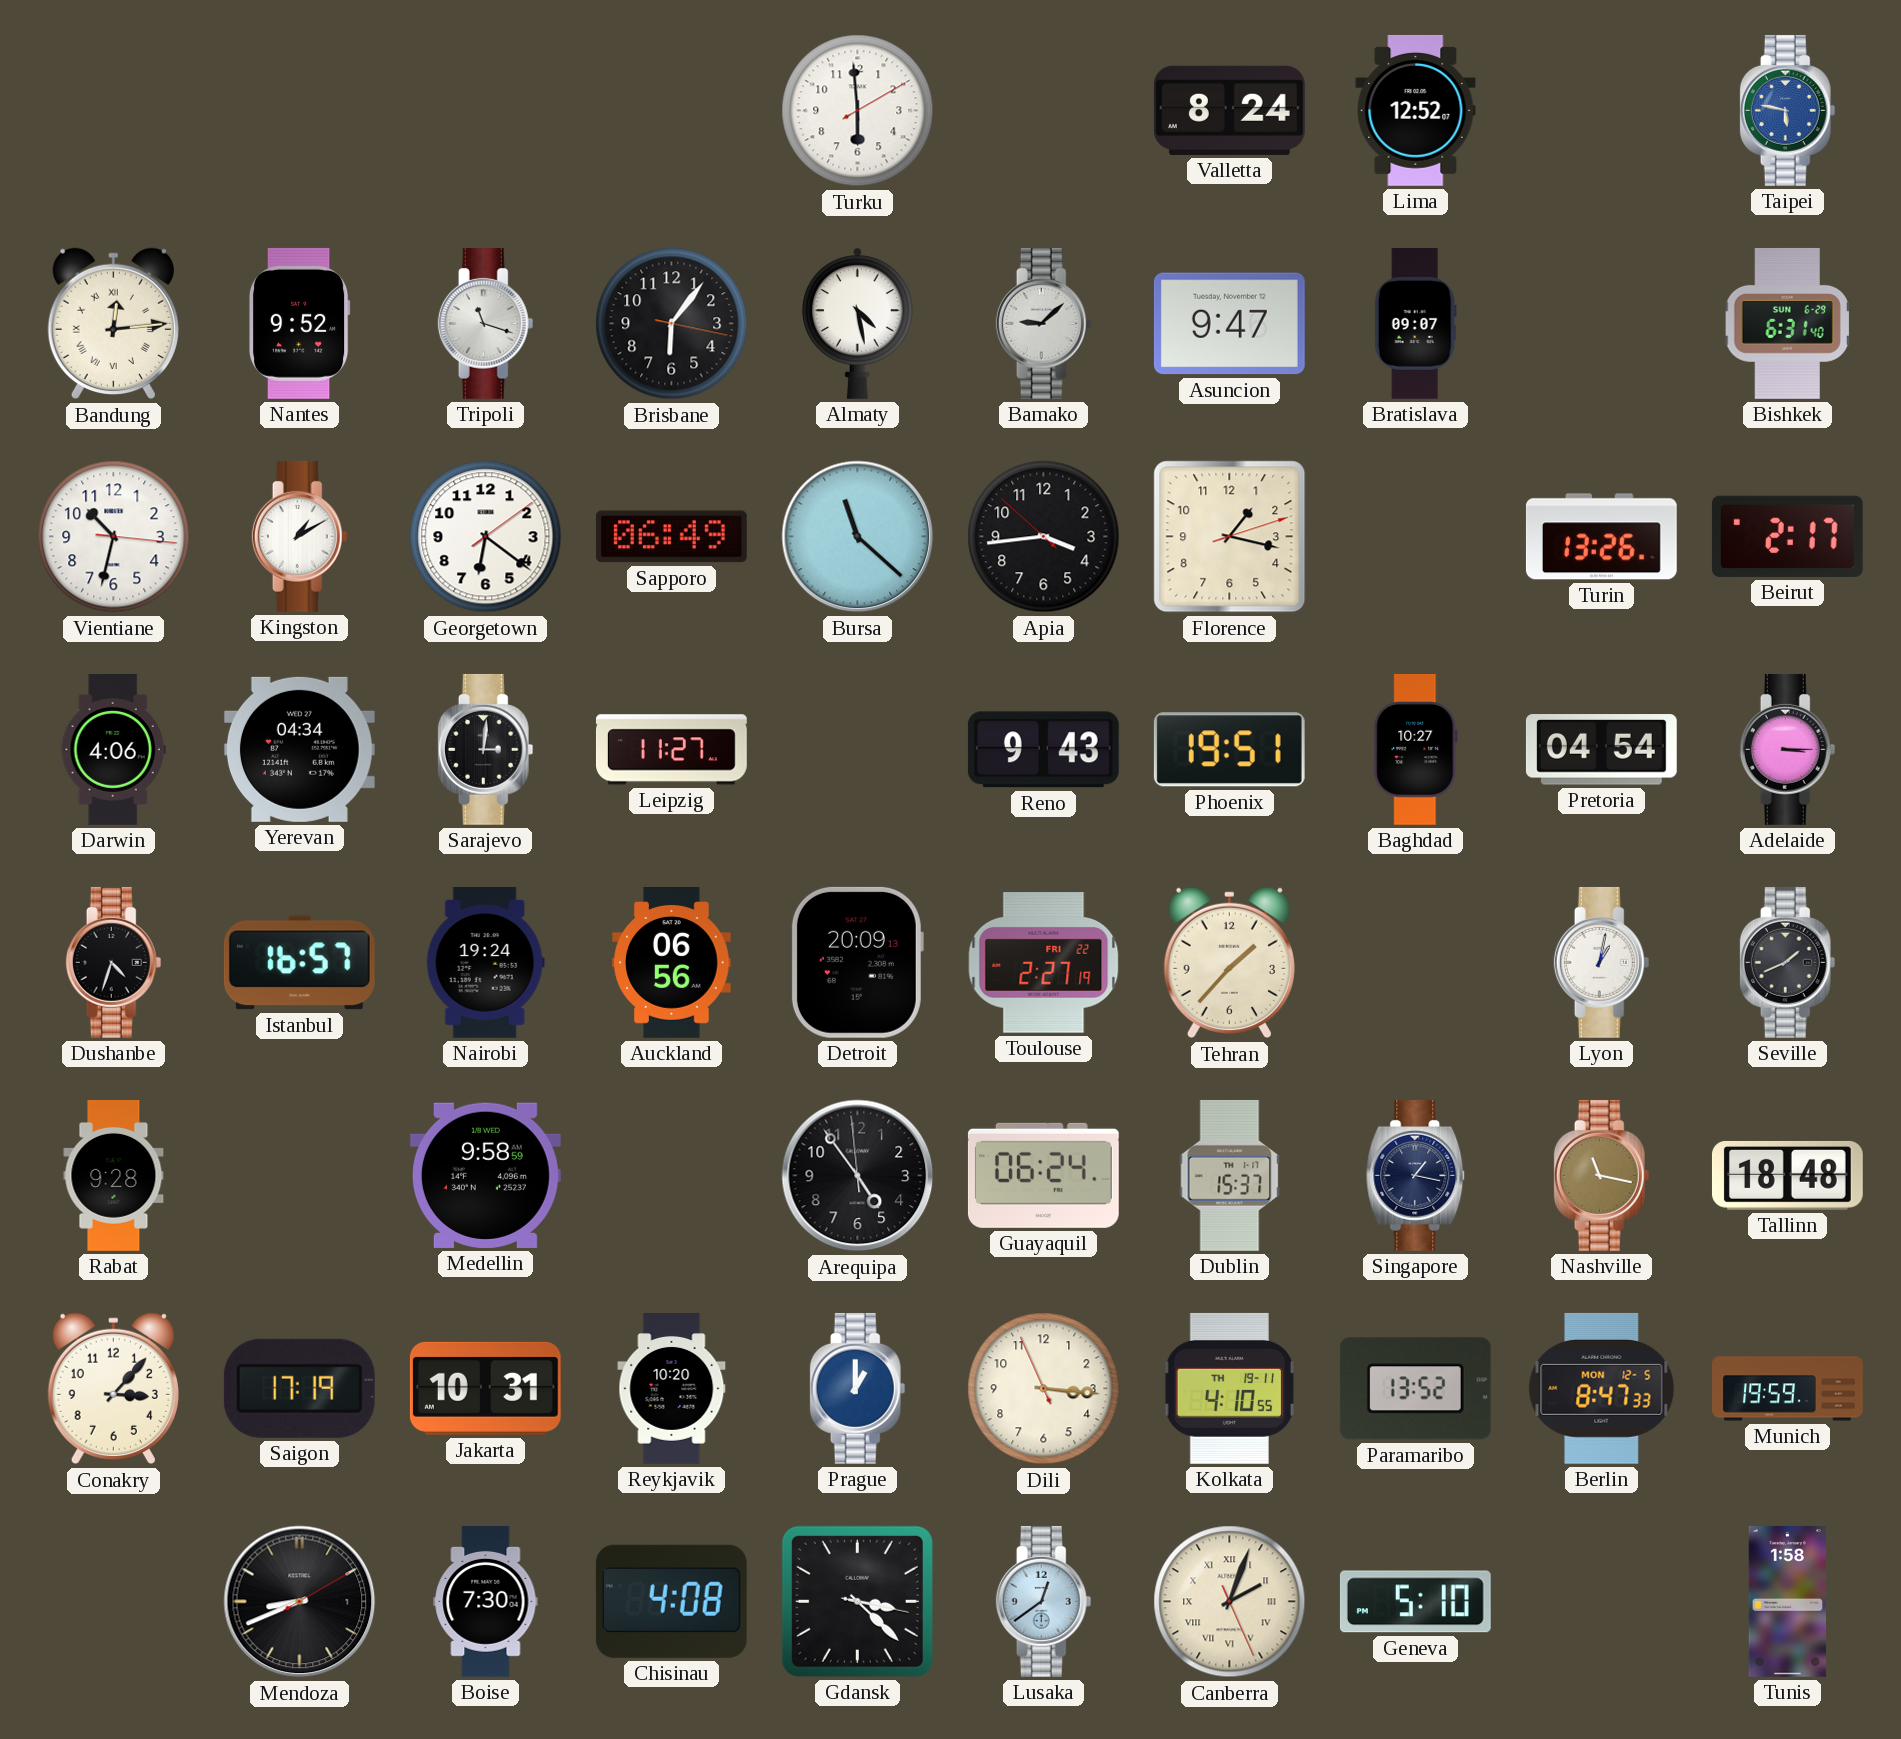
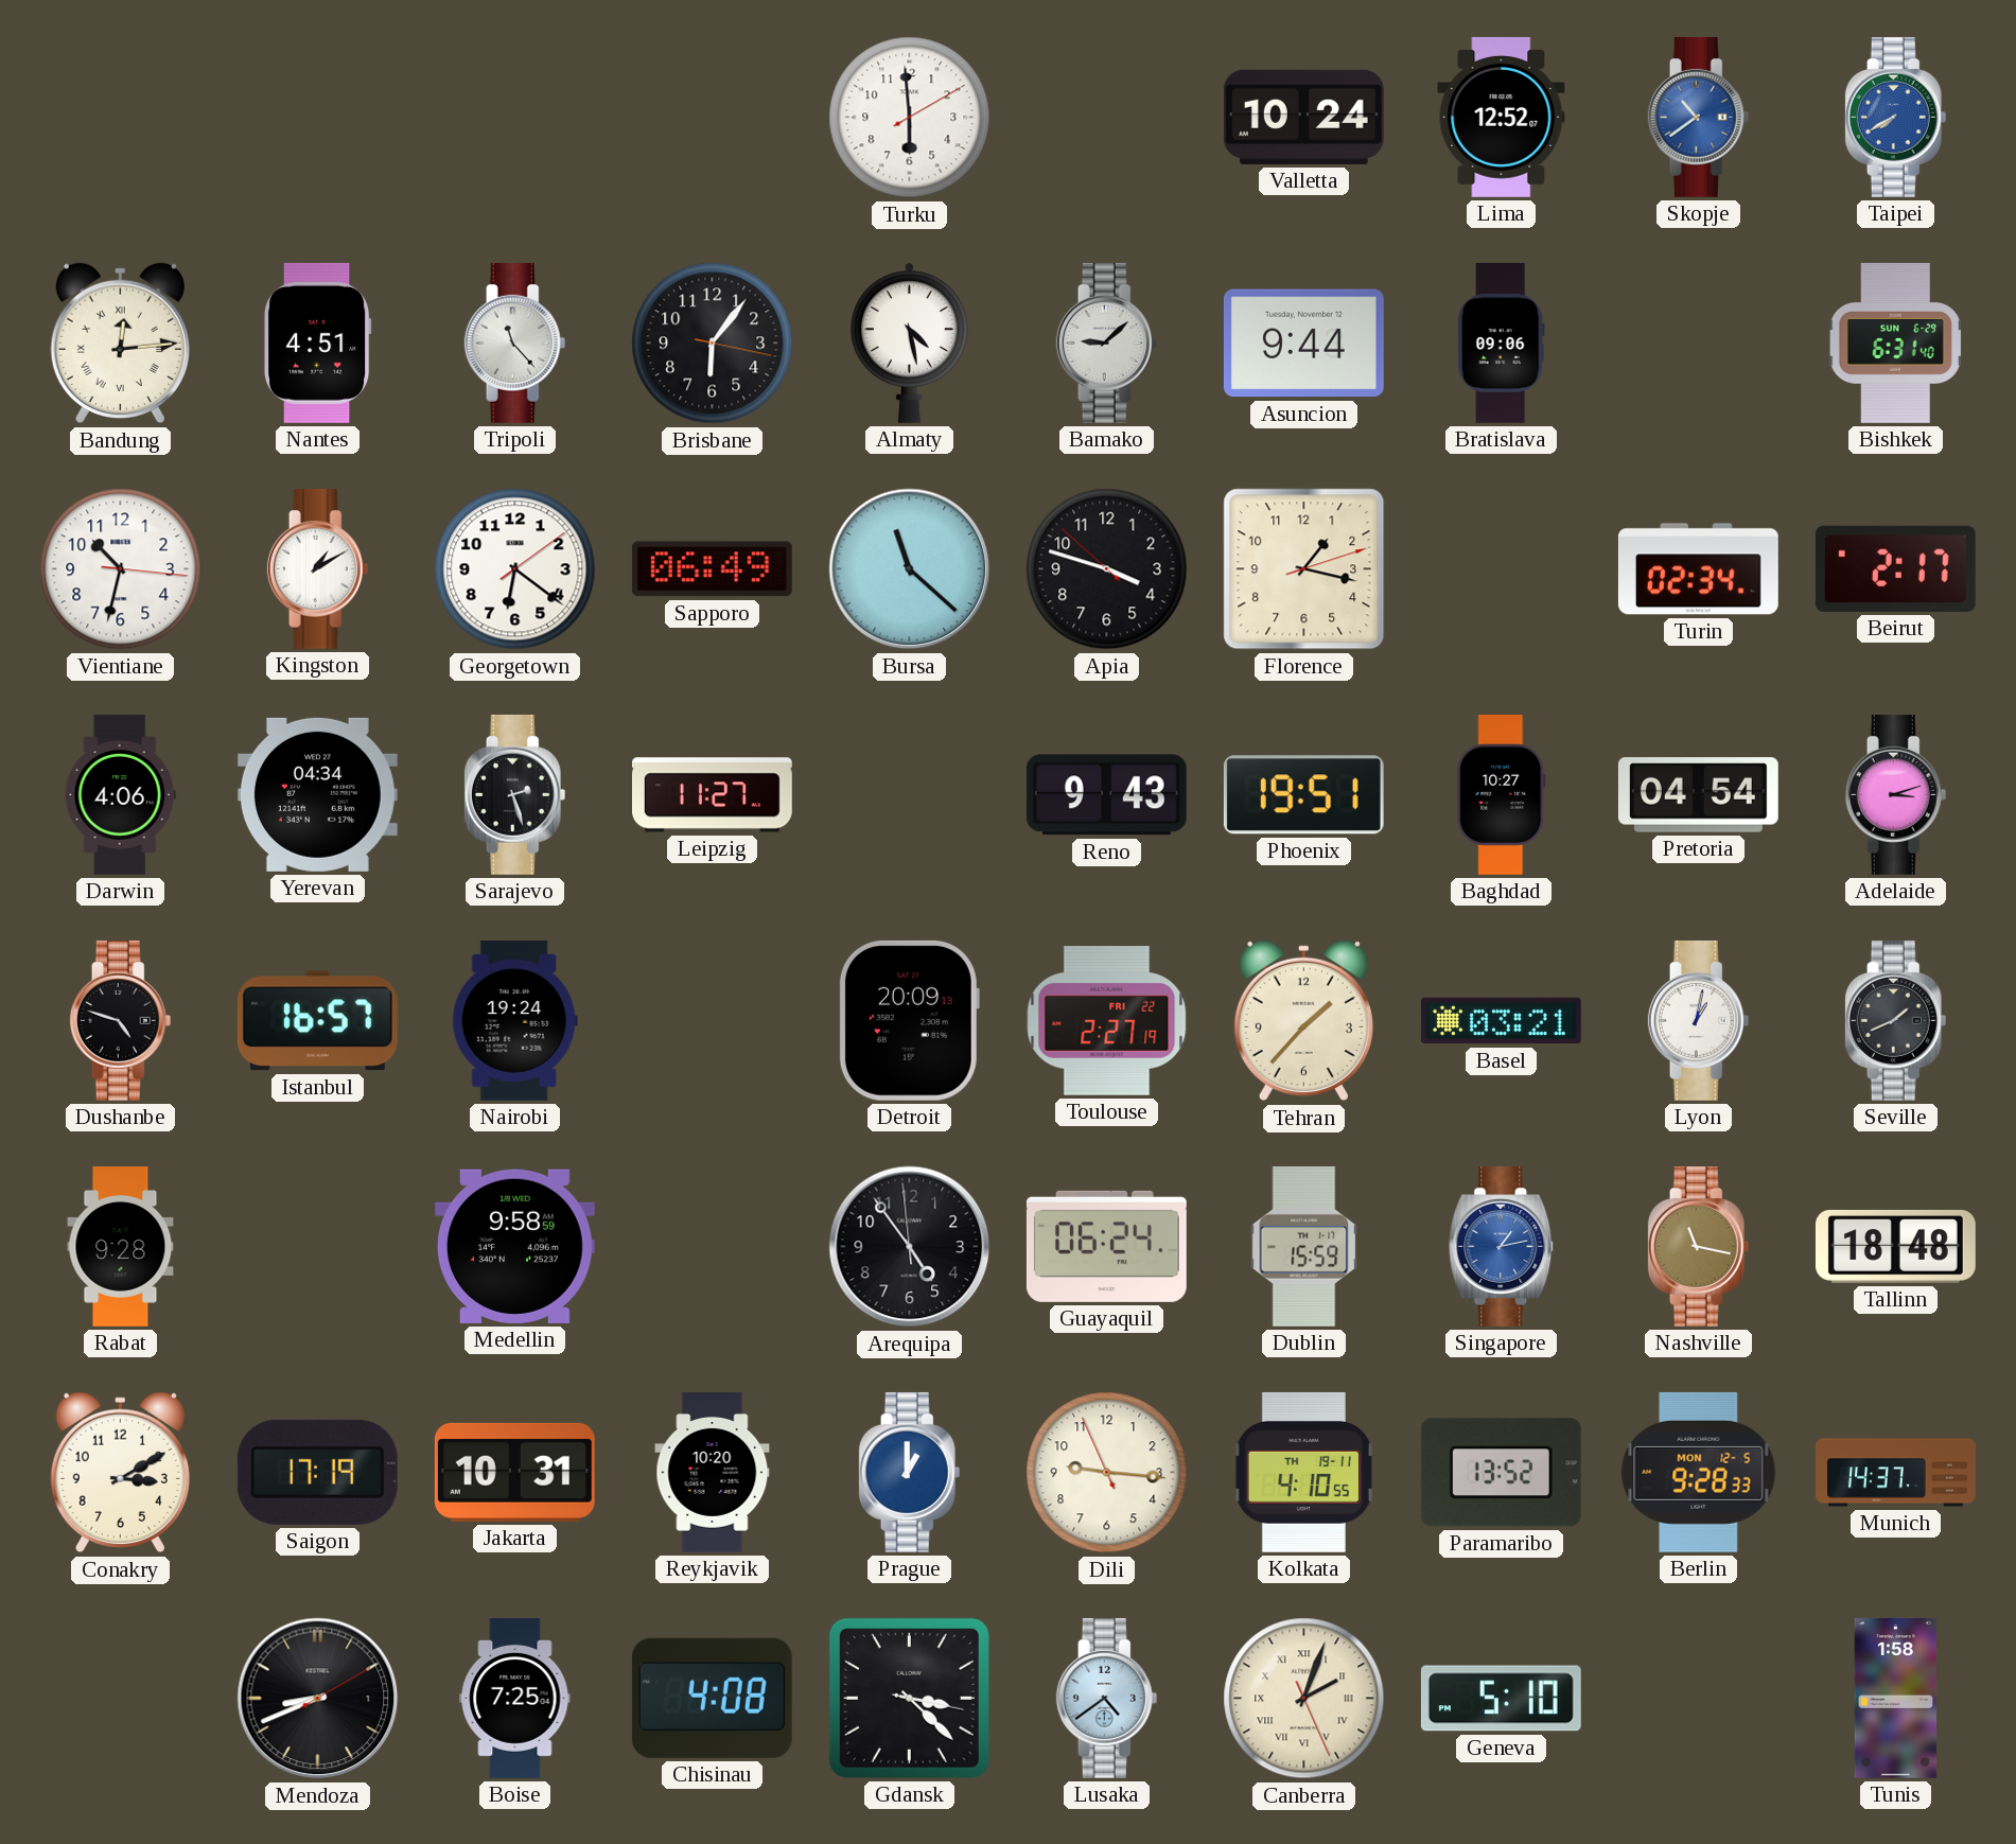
Valletta: 8:24 -> 10:24
Skopje: none -> 10:39
Taipei: 5:47 -> 7:40
Nantes: 9:52 -> 4:51
Tripoli: 11:18 -> 11:23
Asuncion: 9:47 -> 9:44
Bratislava: 09:07 -> 09:06
Apia: 3:43 -> 3:47
Turin: 13:26 -> 02:34
Sarajevo: 3:01 -> 2:27
Adelaide: 3:15 -> 3:12
Dushanbe: 4:33 -> 4:48
Auckland: 06:56 -> none
Basel: none -> 03:21
Dublin: 15:37 -> 15:59
Singapore: 1:17 -> 1:13
Singapore dial: navy -> blue
Conakry: 3:07 -> 3:10
Dili: 3:15 -> 9:15
Berlin: 8:47 -> 9:28
Munich: 19:59 -> 14:37
Boise: 7:30 -> 7:25
Lusaka: 12:39 -> 4:39
